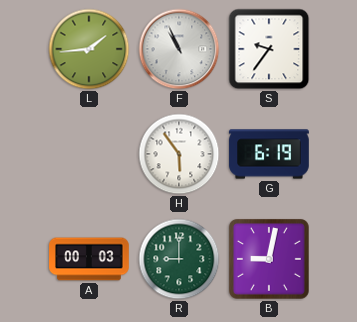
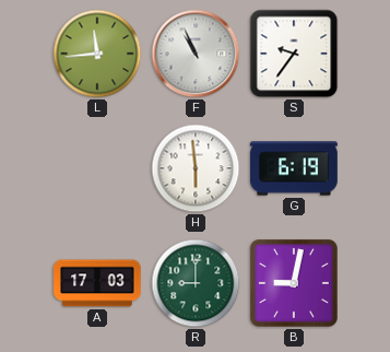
L: 1:44 -> 11:44
H: 5:54 -> 5:59
A: 00:03 -> 17:03
